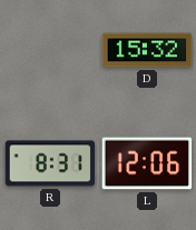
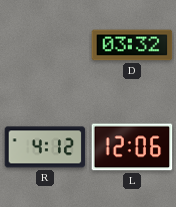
D: 15:32 -> 03:32
R: 8:31 -> 4:12
